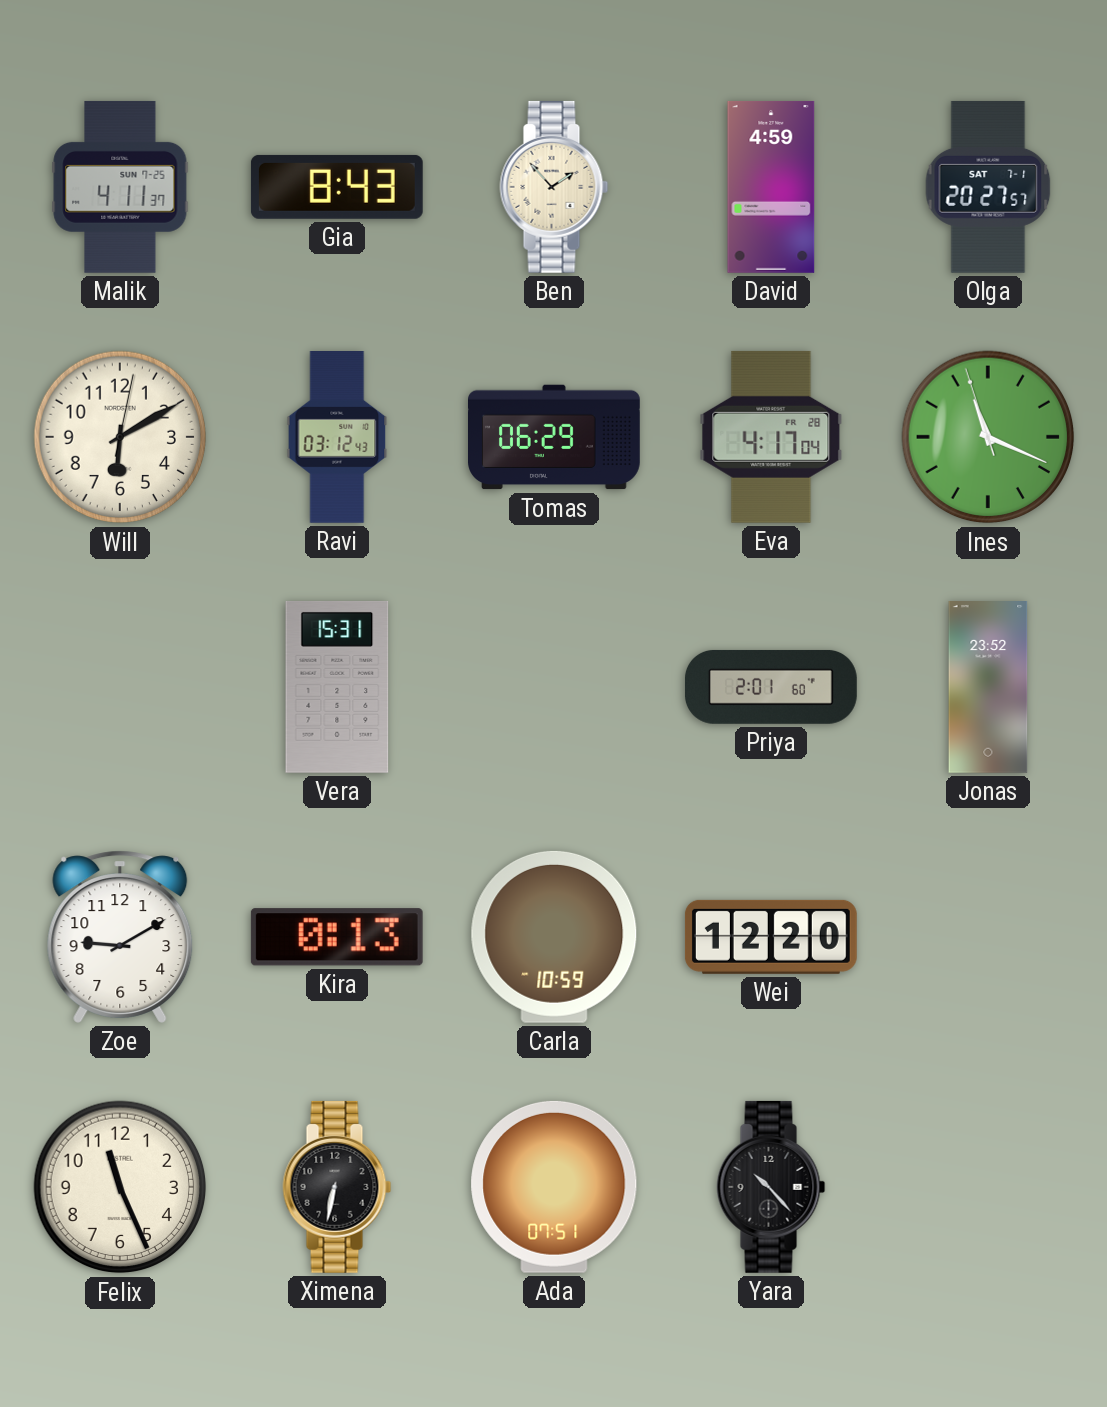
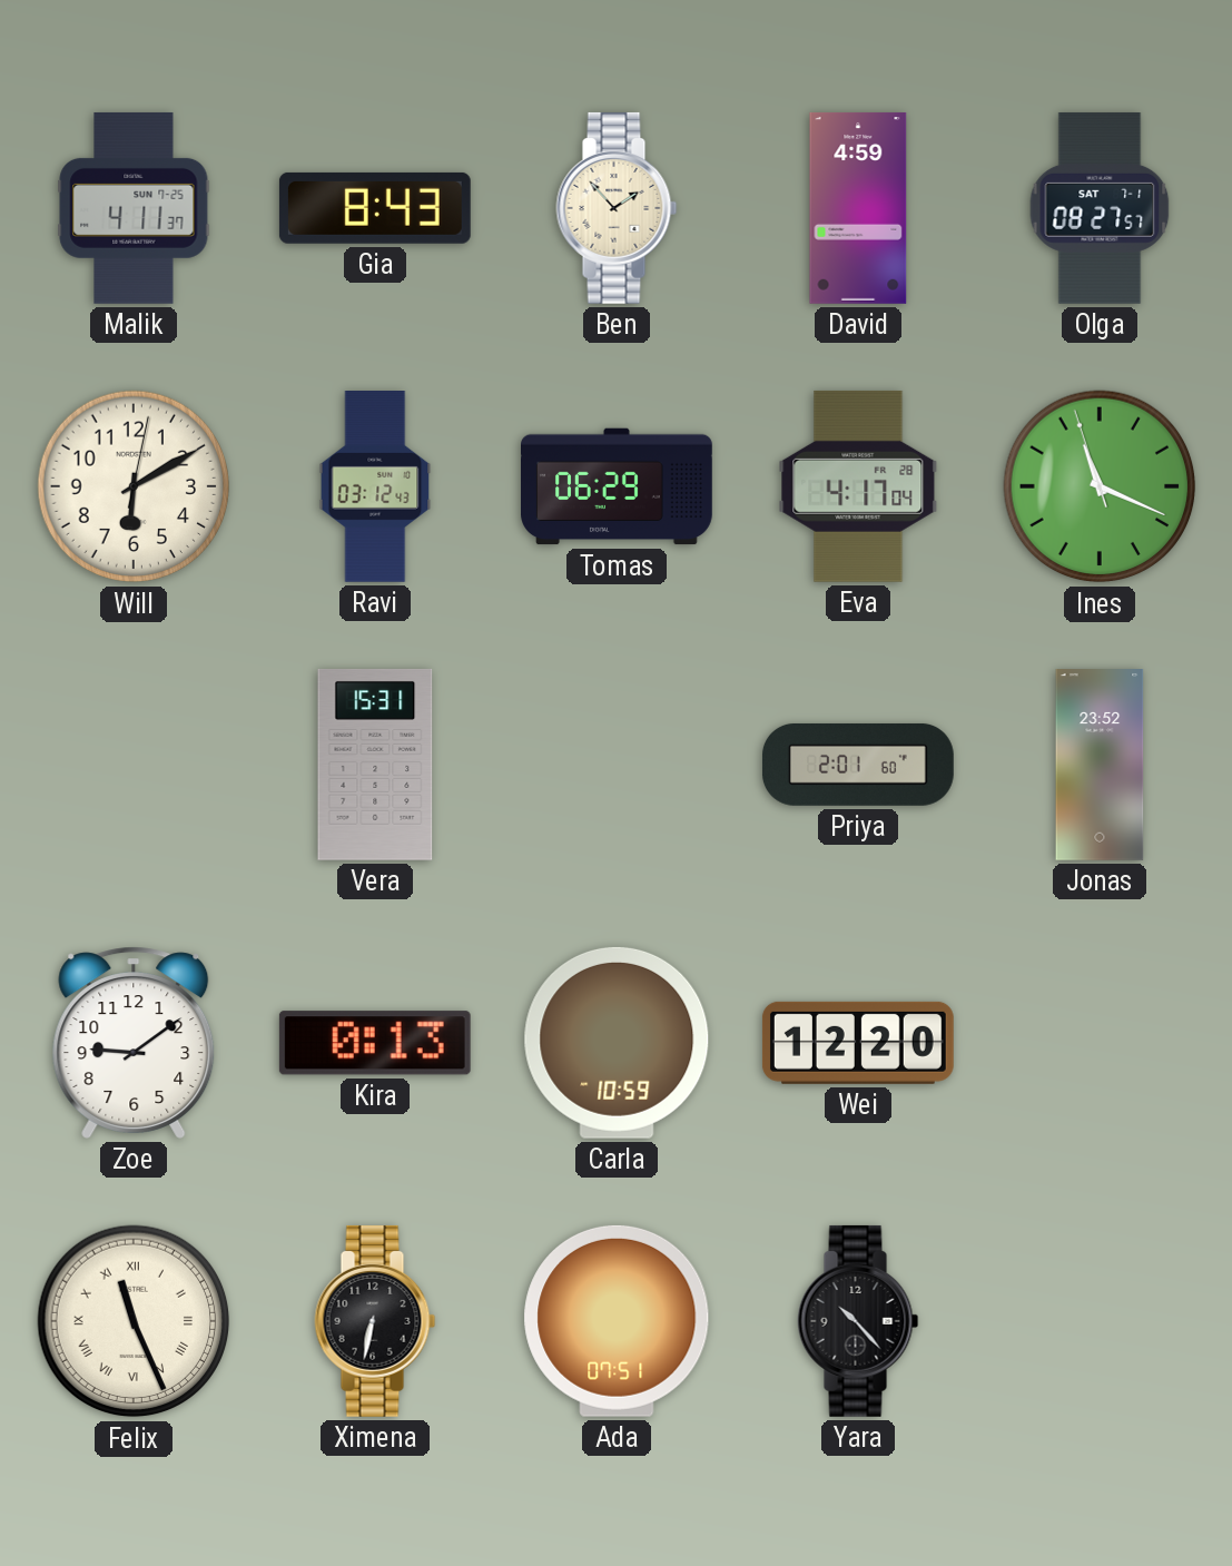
Olga: 20:27 -> 08:27
Zoe: 9:10 -> 9:09
Felix numerals: Arabic -> Roman
